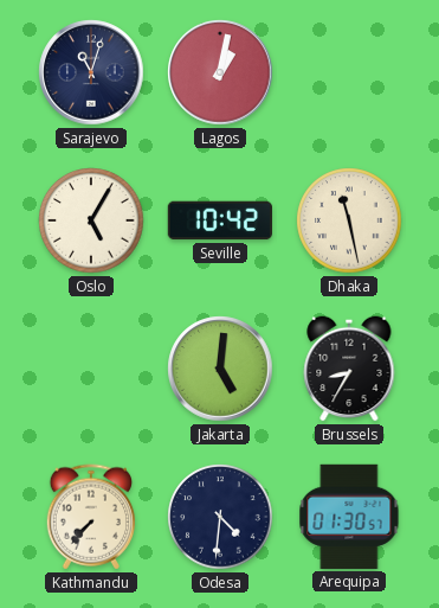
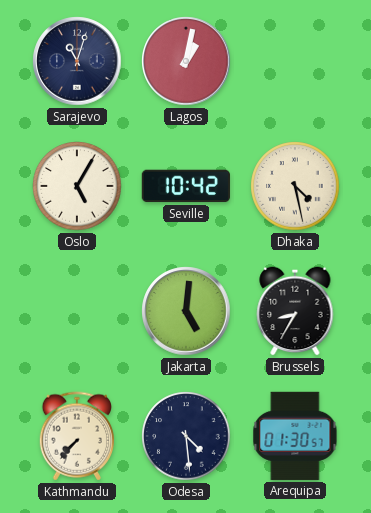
Dhaka: 11:28 -> 4:28
Odesa: 4:31 -> 4:29
